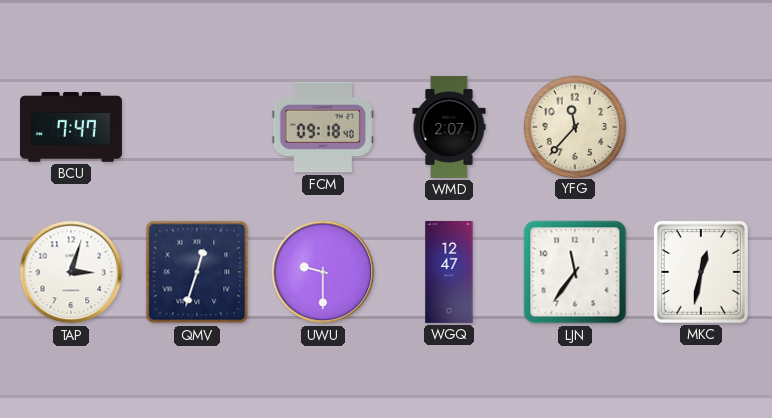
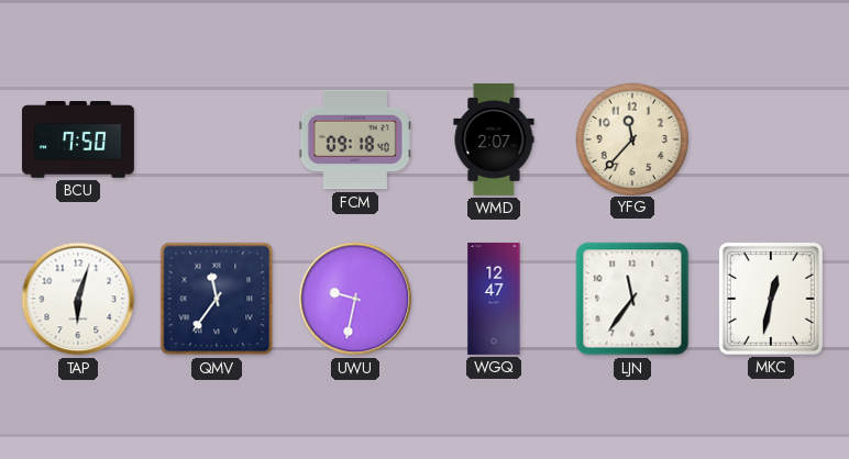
BCU: 7:47 -> 7:50
TAP: 3:03 -> 6:03
QMV: 12:33 -> 11:36
UWU: 9:30 -> 9:32
